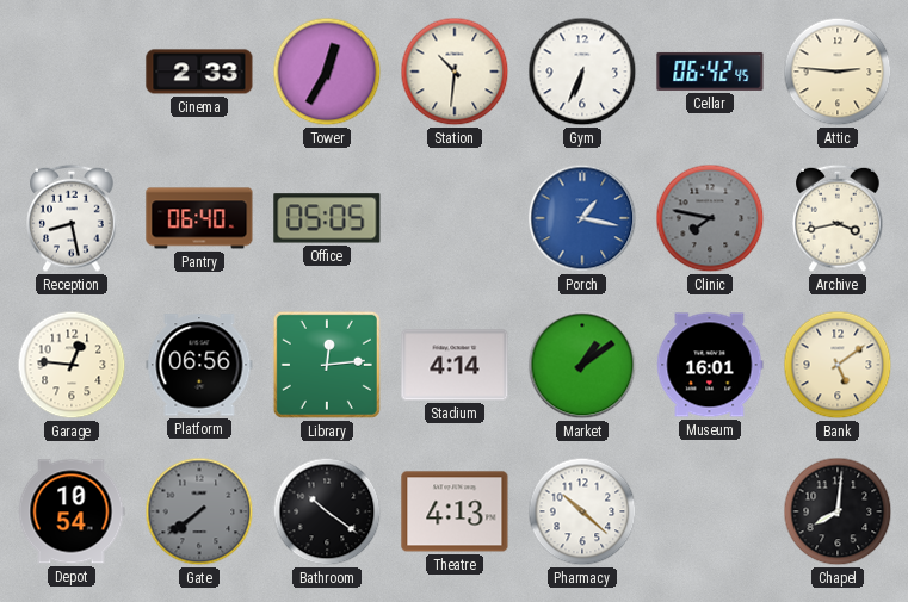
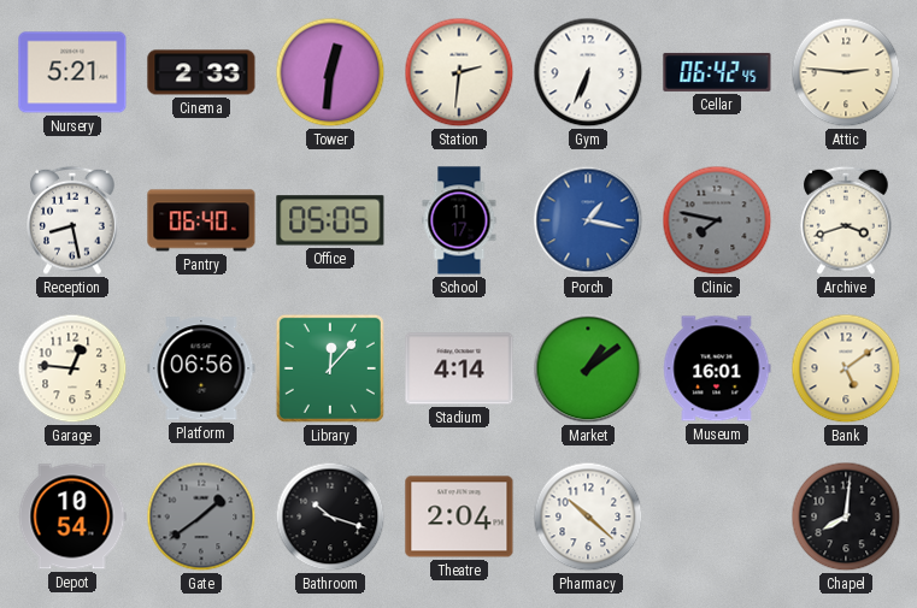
Nursery: none -> 5:21
Tower: 12:35 -> 12:31
Station: 10:31 -> 2:31
School: none -> 11:17
Archive: 3:43 -> 3:42
Library: 12:14 -> 12:07
Gate: 7:39 -> 1:39
Bathroom: 10:21 -> 10:18
Theatre: 4:13 -> 2:04
